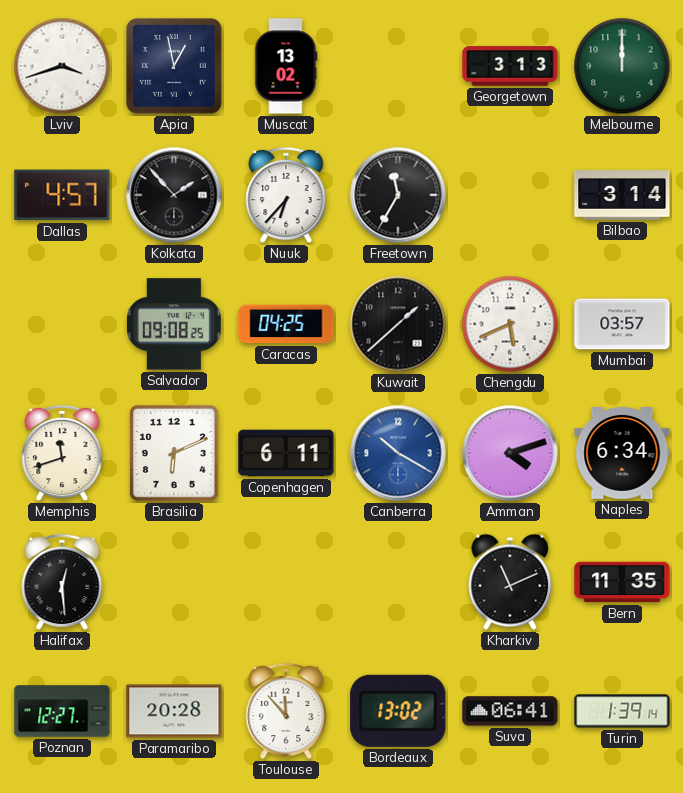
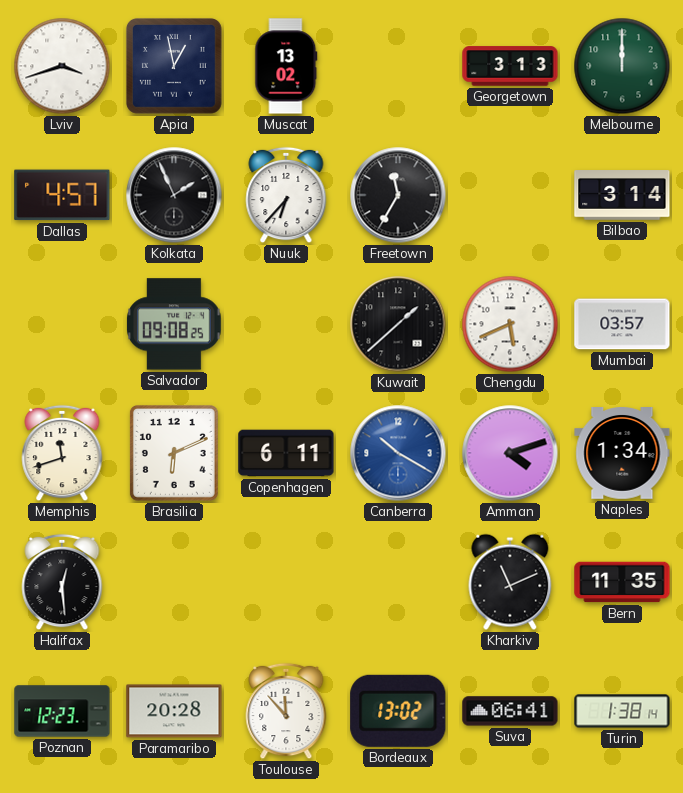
Kolkata: 1:53 -> 1:56
Caracas: 04:25 -> none
Naples: 6:34 -> 1:34
Poznan: 12:27 -> 12:23
Turin: 1:39 -> 1:38
